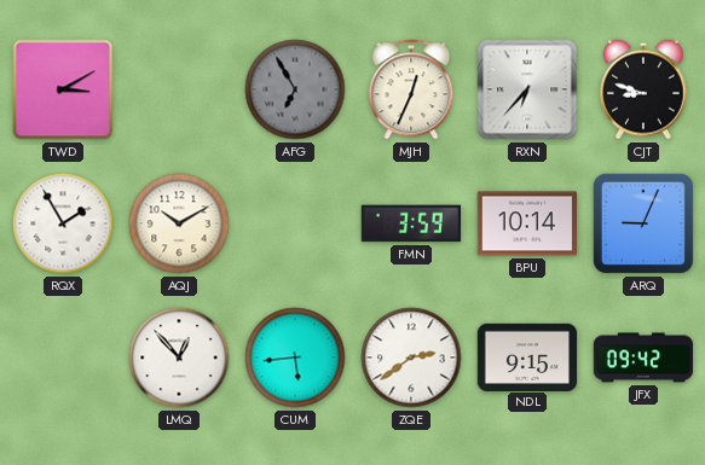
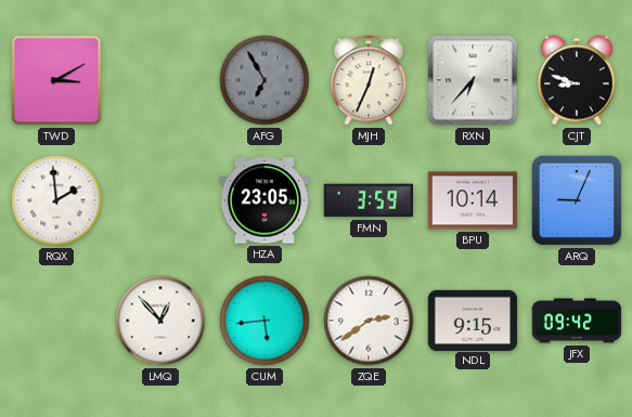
RQX: 1:55 -> 1:59
AQJ: 10:10 -> none
HZA: none -> 23:05
